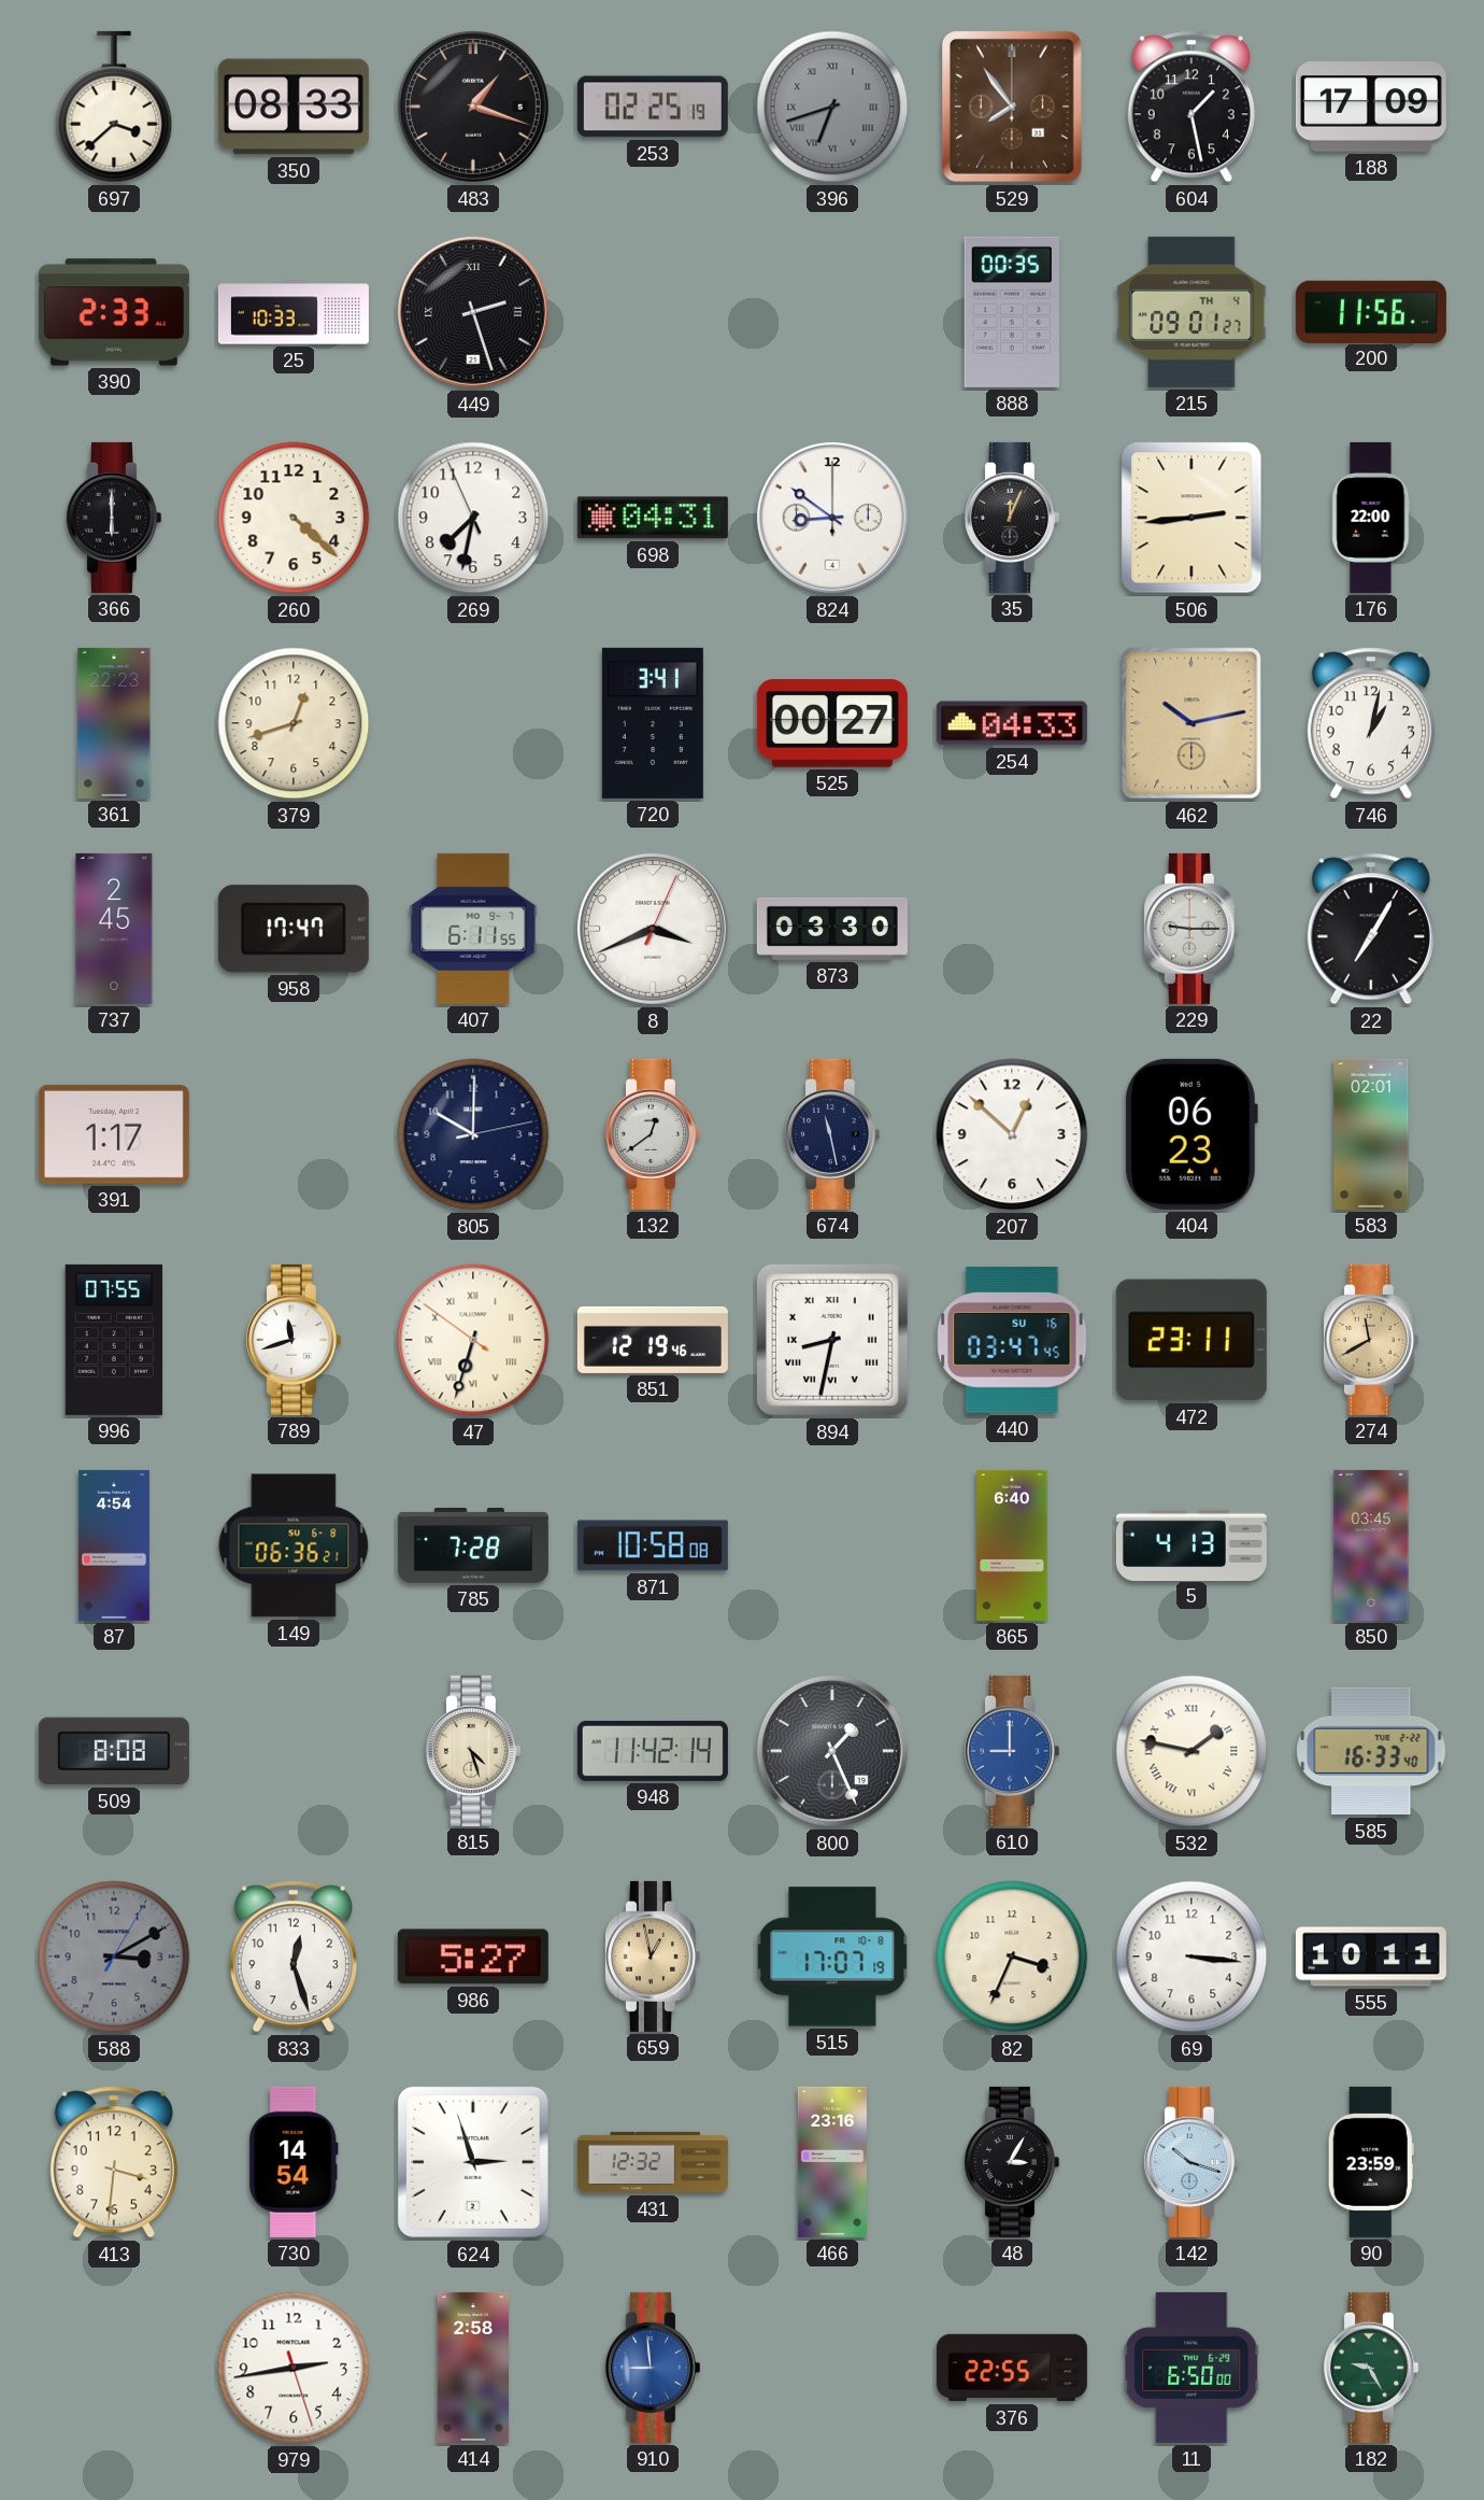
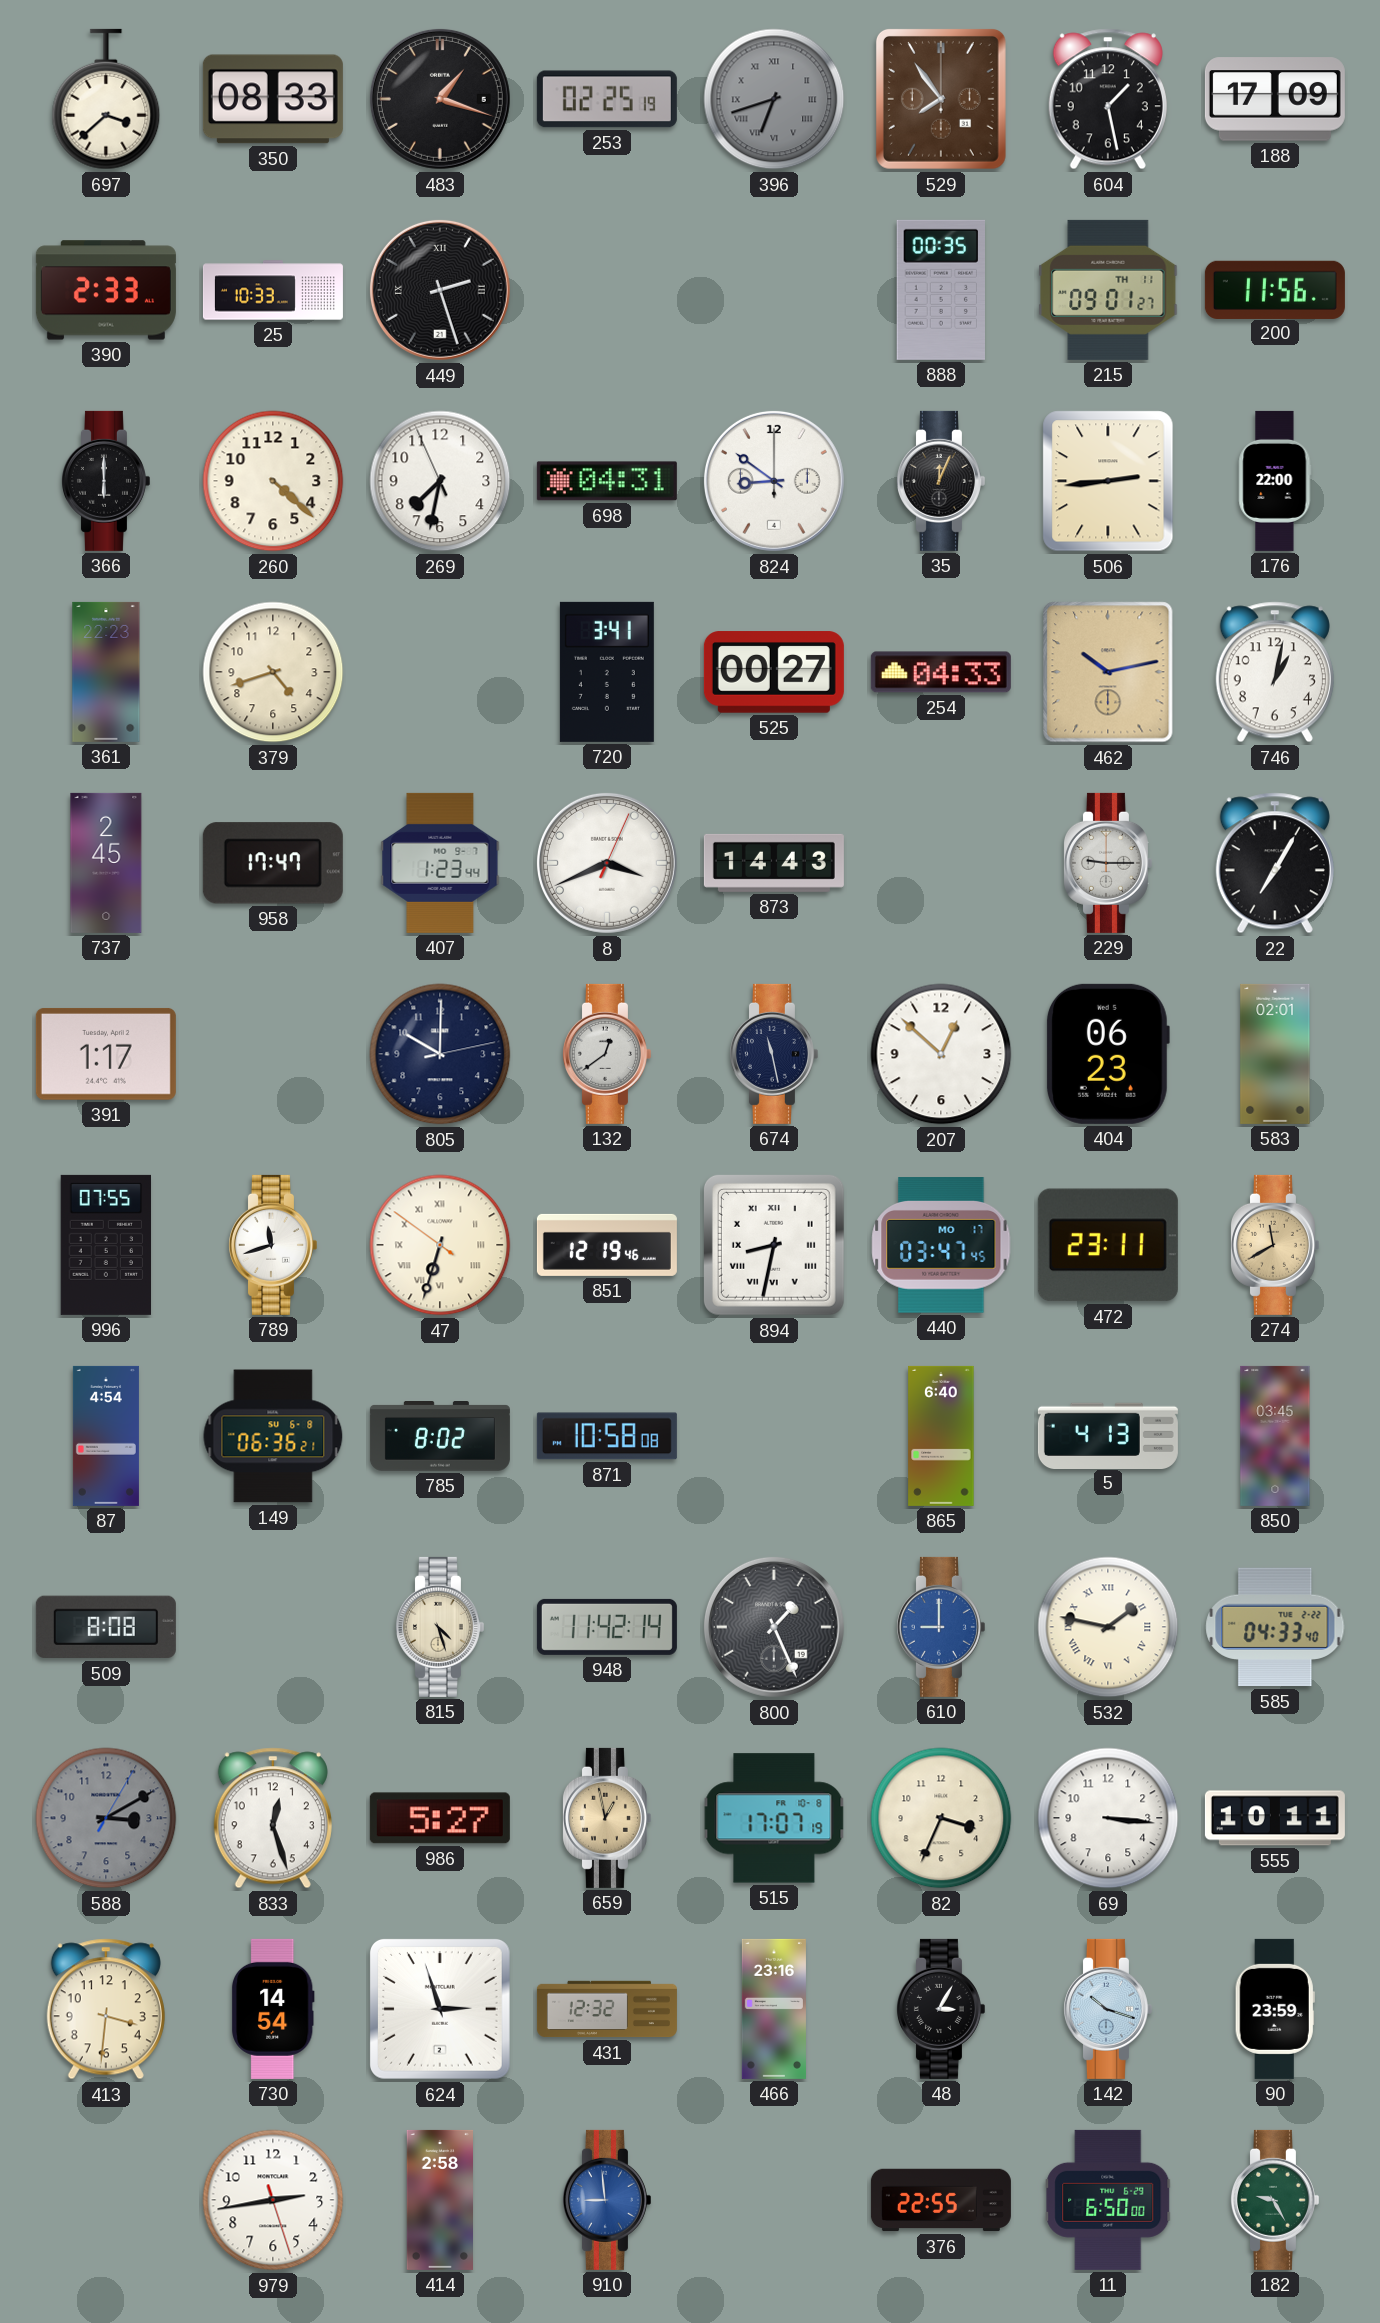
215 date: TH 4 -> TH 11
379: 12:42 -> 4:42
407: 6:11 -> 1:23
873: 03:30 -> 14:43
440 date: SU 16 -> MO 17
785: 7:28 -> 8:02
585: 16:33 -> 04:33
